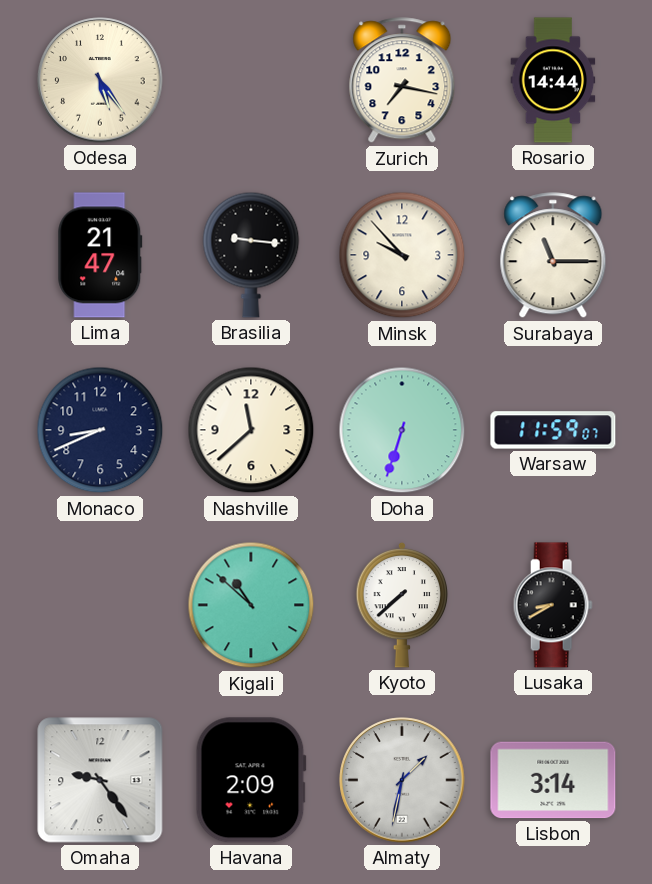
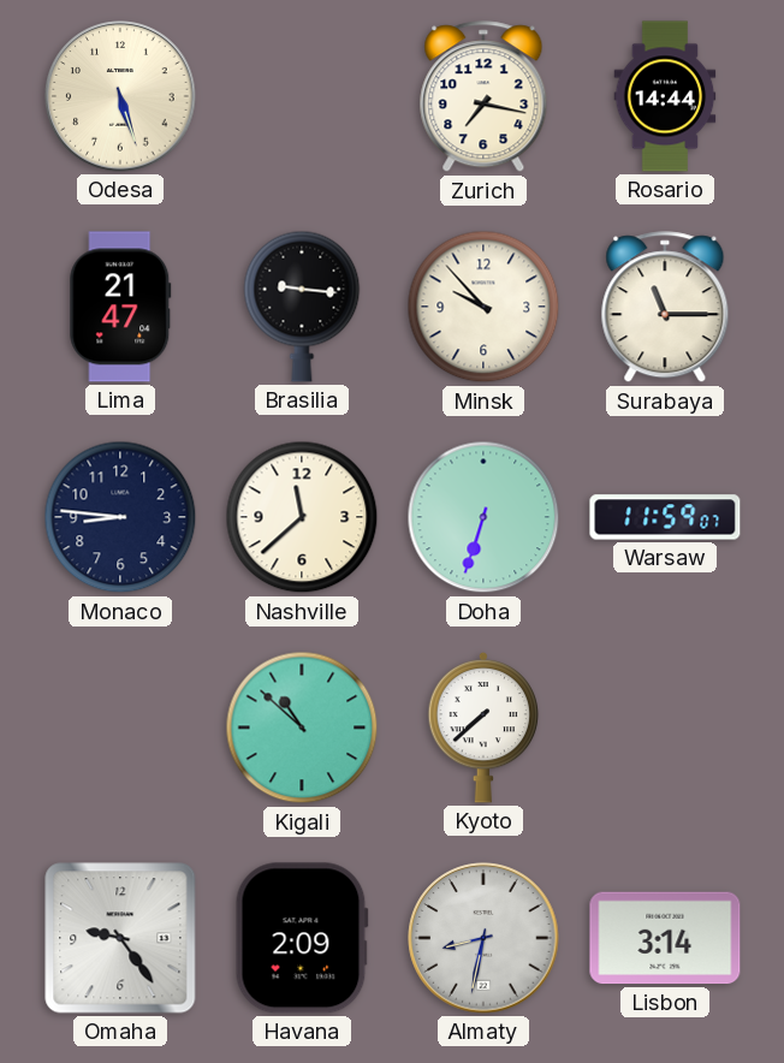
Odesa: 5:24 -> 5:27
Monaco: 8:41 -> 8:46
Lusaka: 8:40 -> none
Almaty: 1:32 -> 8:32
